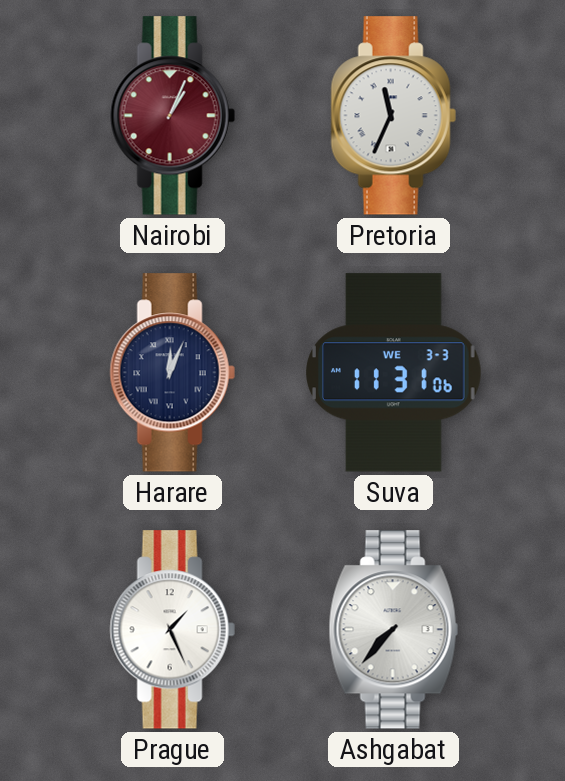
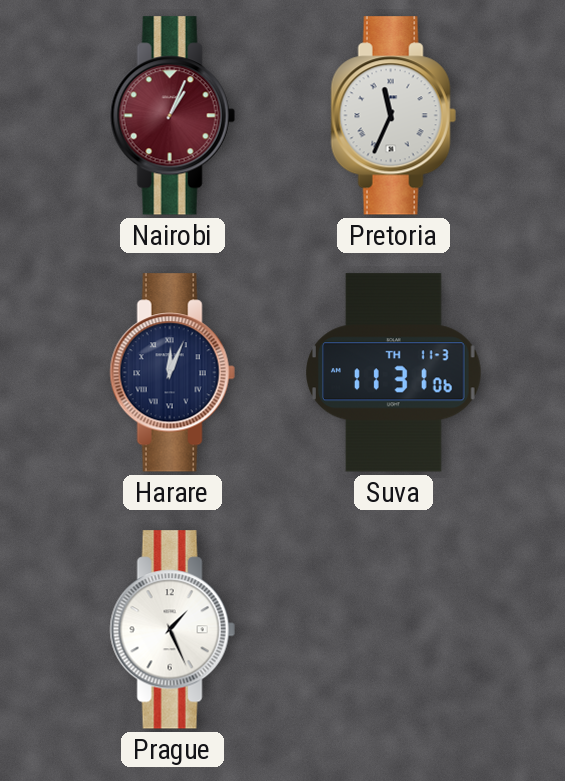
Suva date: WE 3-3 -> TH 11-3
Ashgabat: 7:37 -> none
